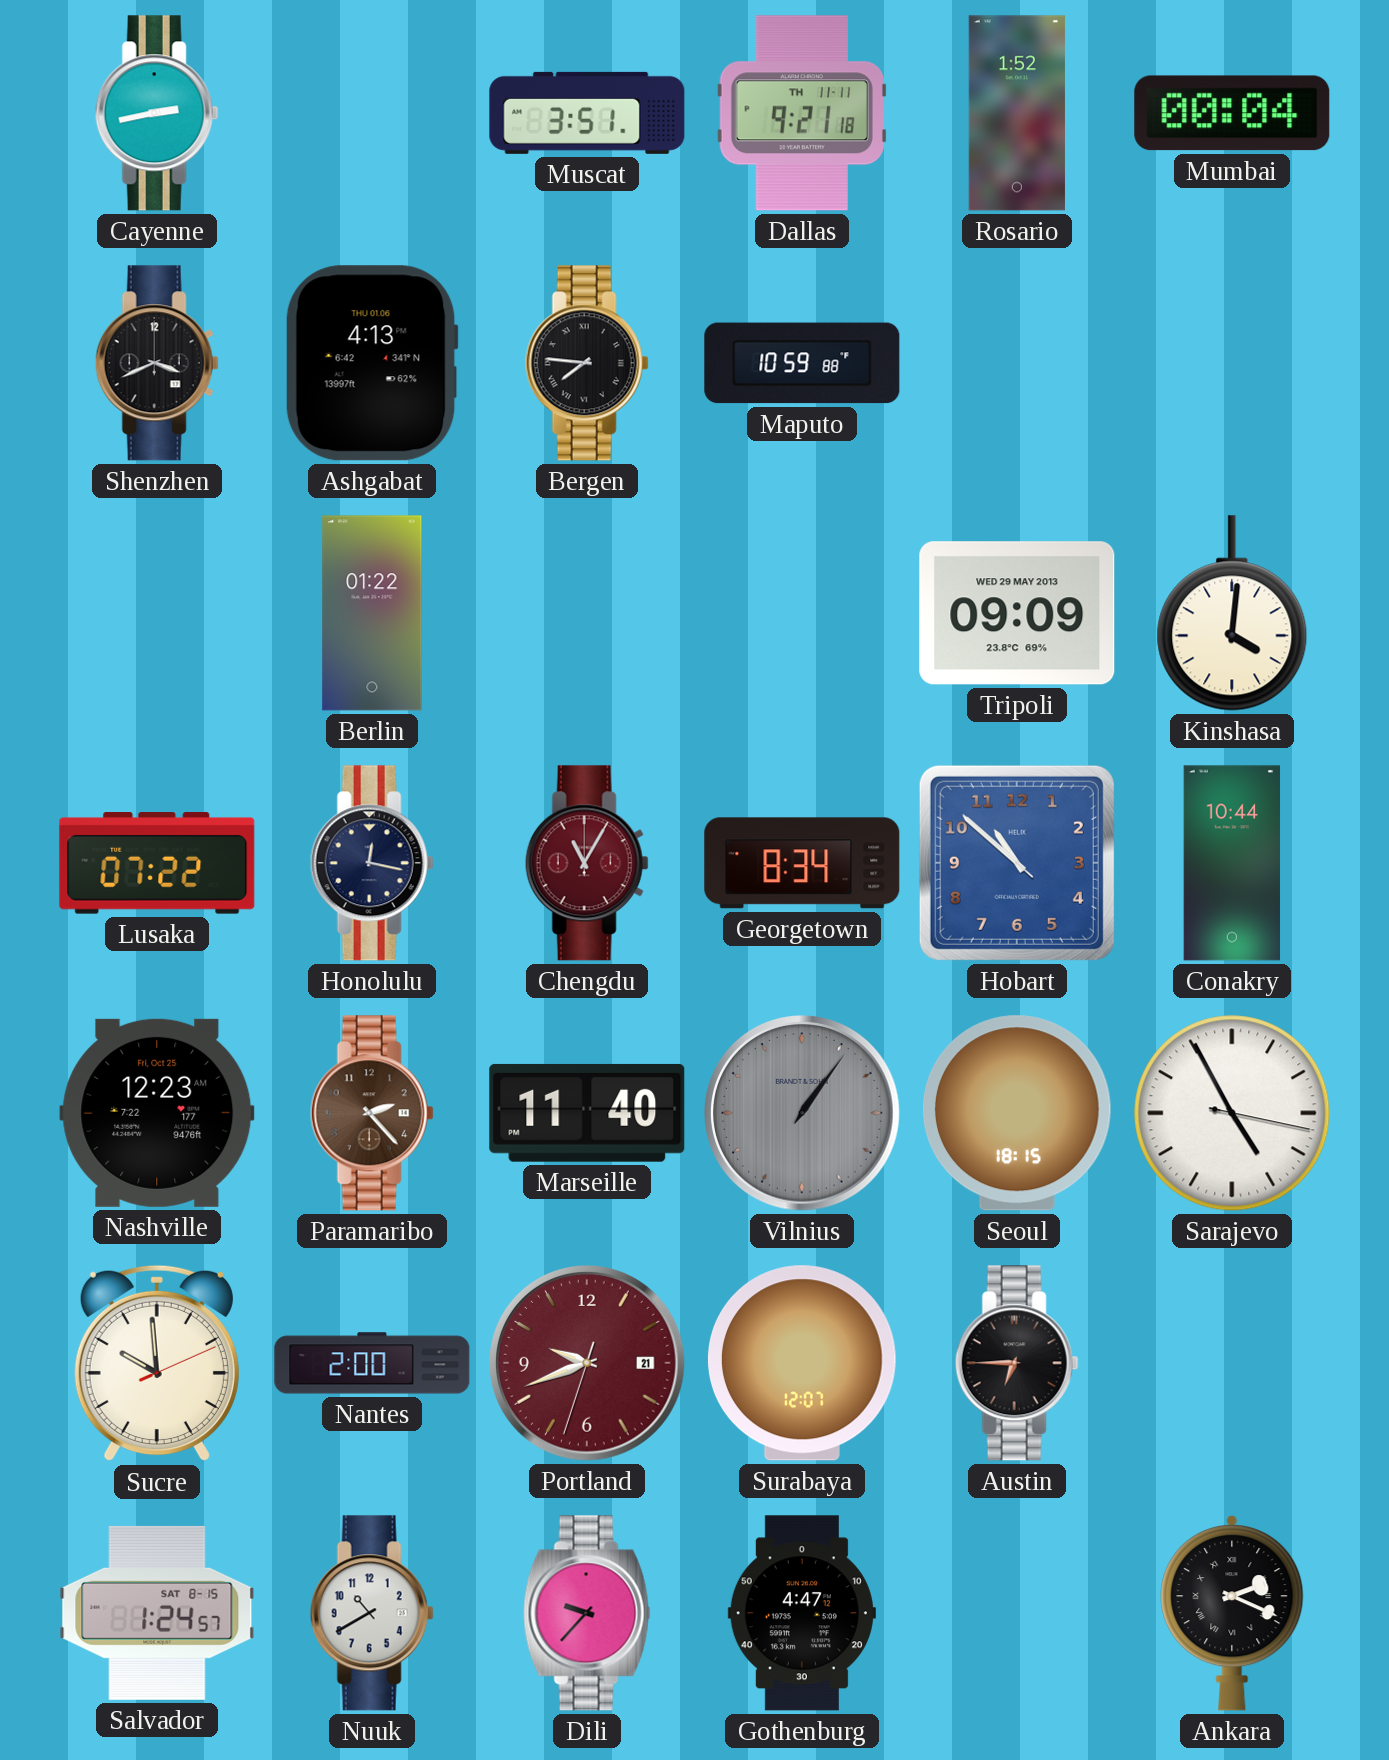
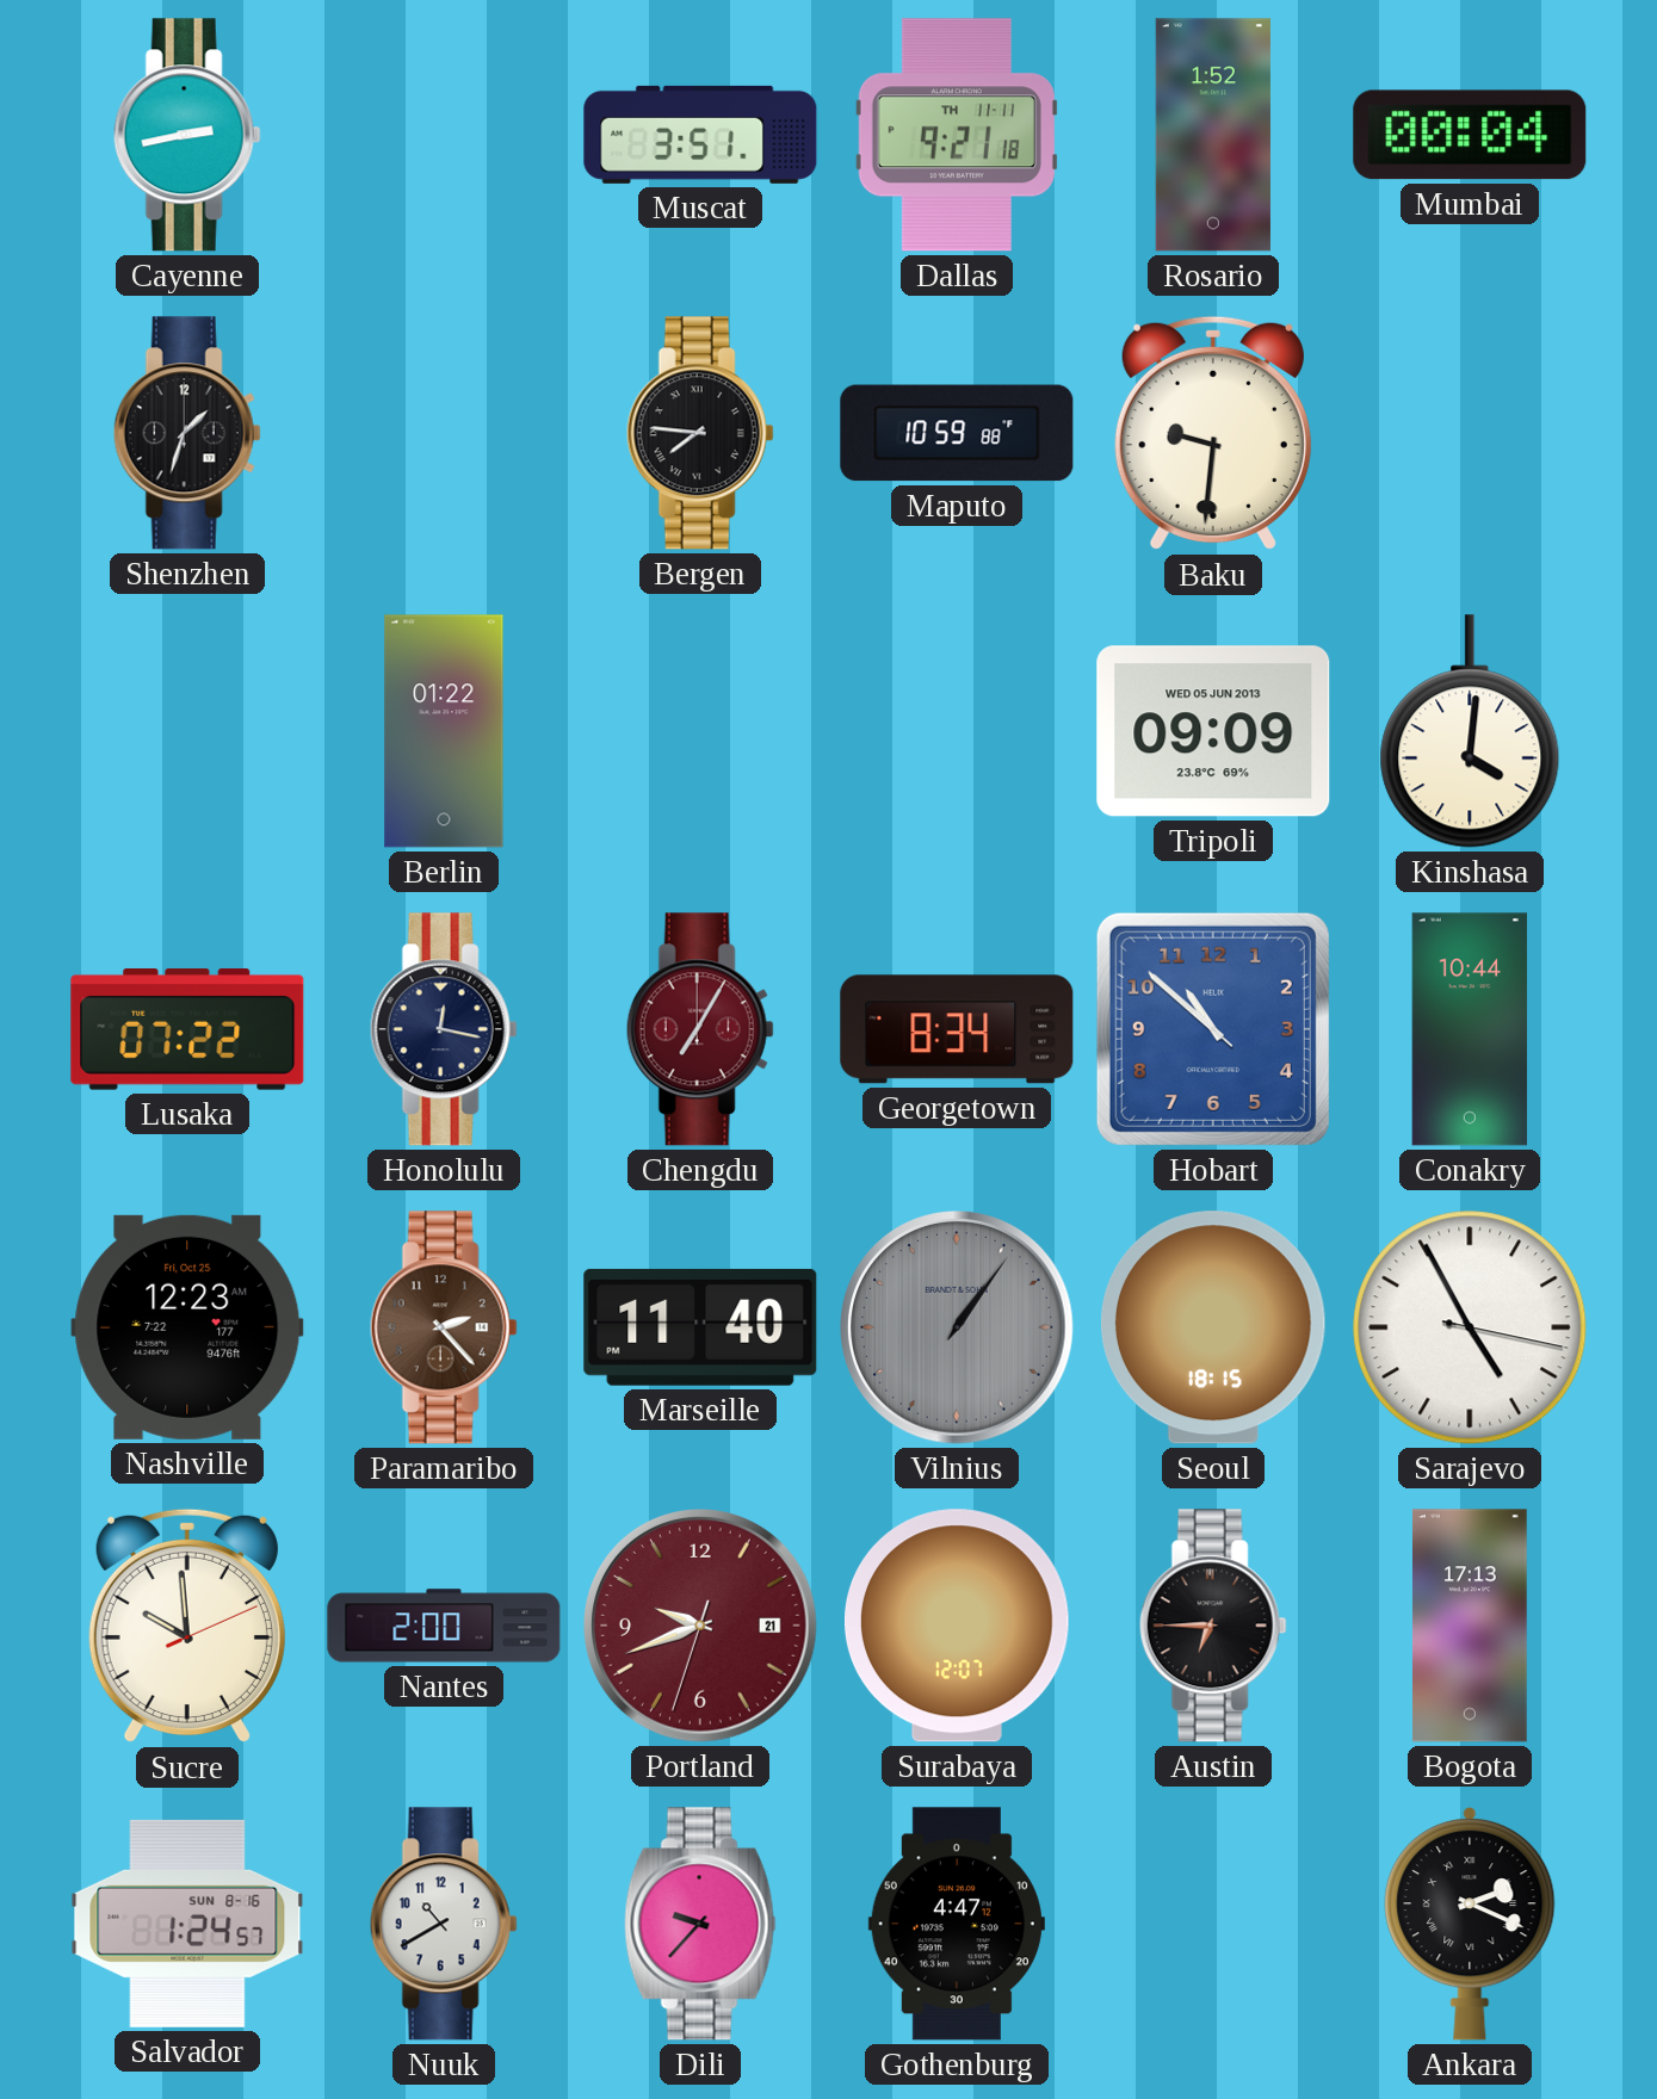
Shenzhen: 3:41 -> 1:33
Ashgabat: 4:13 -> none
Baku: none -> 9:31
Tripoli date: WED 29 MAY 2013 -> WED 05 JUN 2013
Chengdu: 11:05 -> 7:05
Bogota: none -> 17:13
Salvador date: SAT 8-15 -> SUN 8-16
